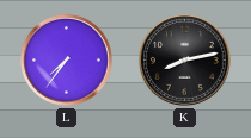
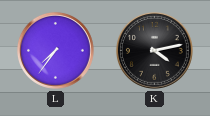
K: 8:13 -> 4:13
